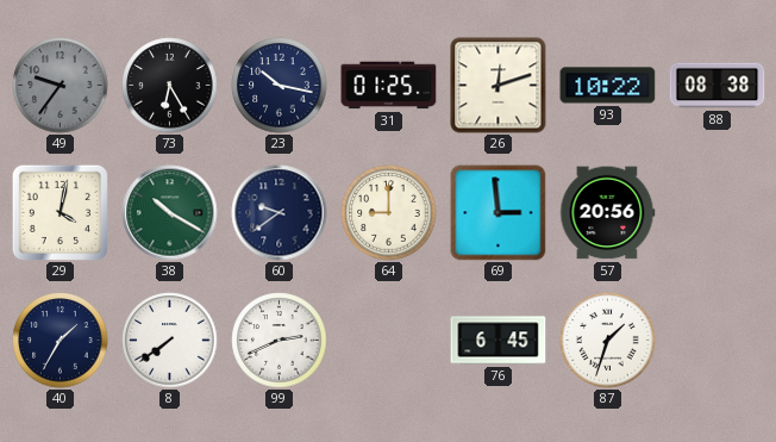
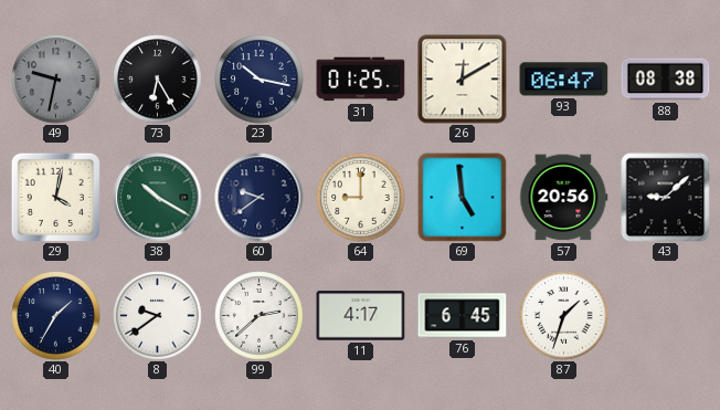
49: 9:36 -> 9:32
26: 12:12 -> 12:10
93: 10:22 -> 06:47
69: 2:59 -> 4:59
43: none -> 9:08
8: 7:39 -> 9:39
99: 2:41 -> 2:38
11: none -> 4:17
